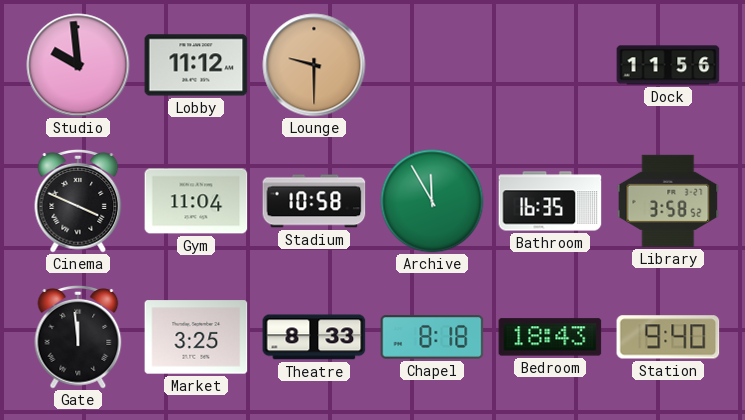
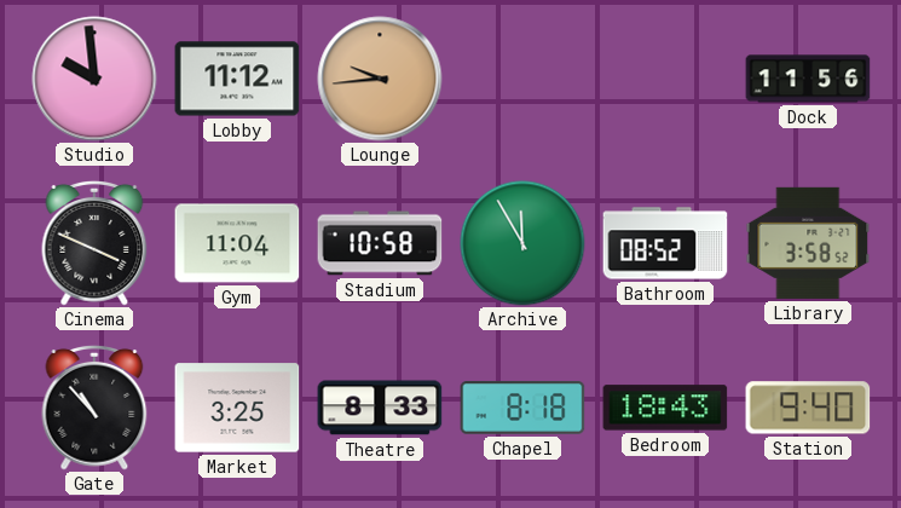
Lounge: 9:30 -> 9:44
Bathroom: 16:35 -> 08:52
Gate: 11:59 -> 10:53
